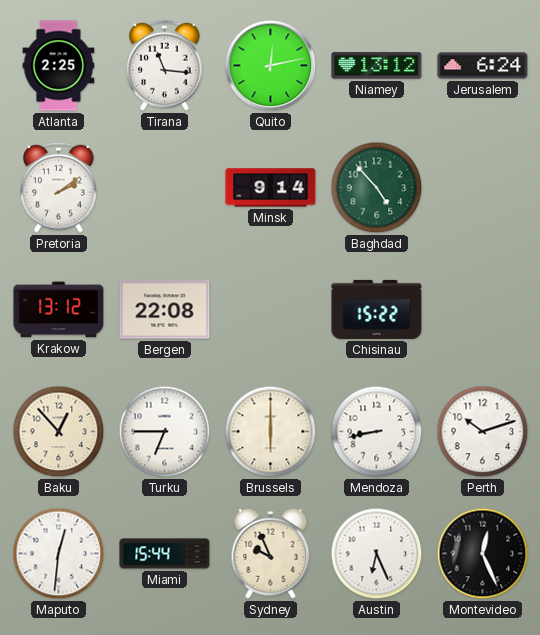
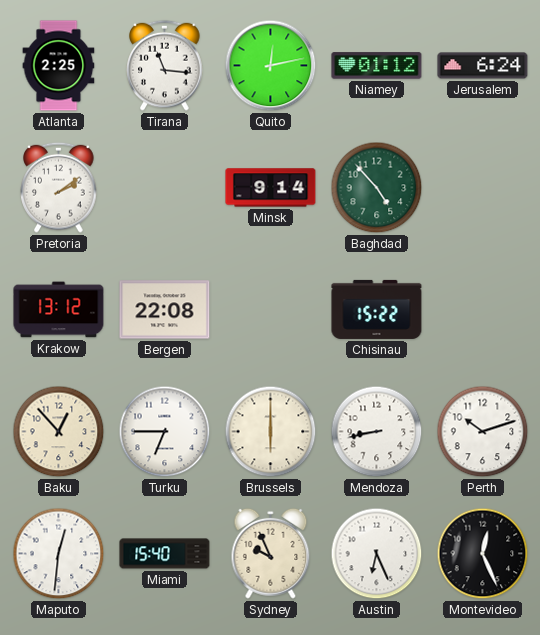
Niamey: 13:12 -> 01:12
Miami: 15:44 -> 15:40
